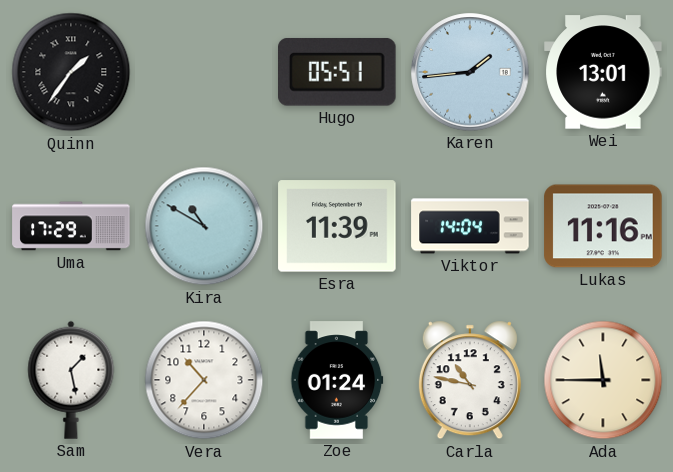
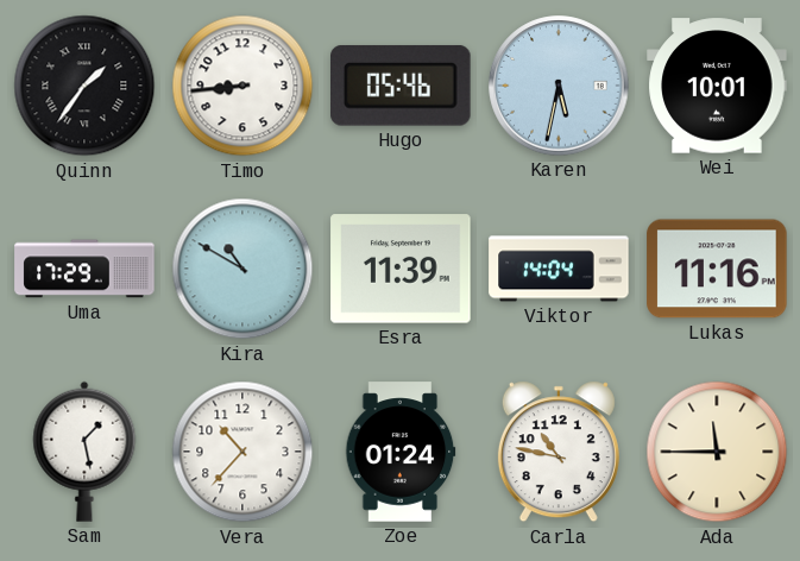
Timo: none -> 8:44
Hugo: 05:51 -> 05:46
Karen: 1:44 -> 5:32
Wei: 13:01 -> 10:01
